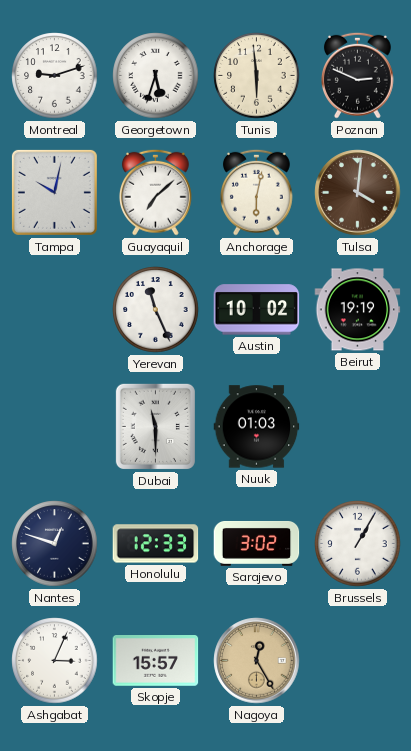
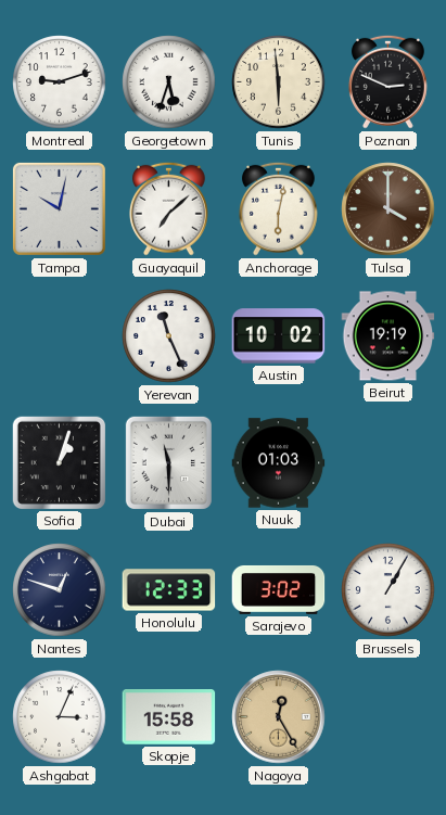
Tulsa: 4:01 -> 4:00
Sofia: none -> 1:03
Skopje: 15:57 -> 15:58
